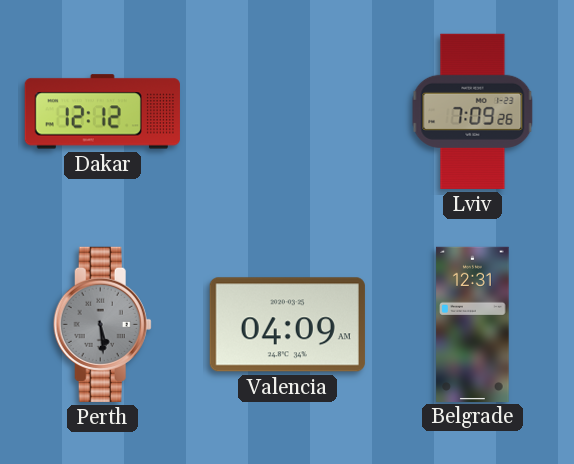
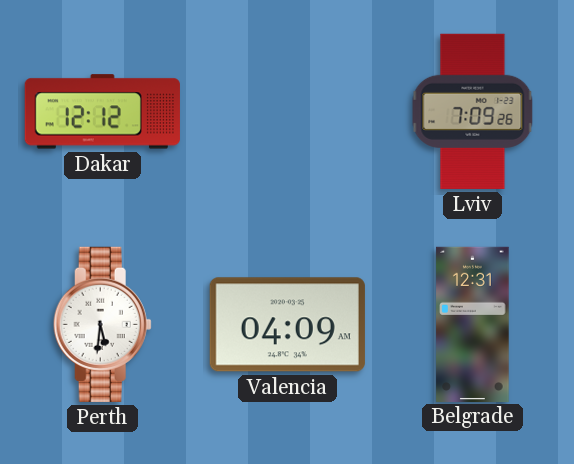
Perth: 5:29 -> 5:31
Perth dial: grey -> white
